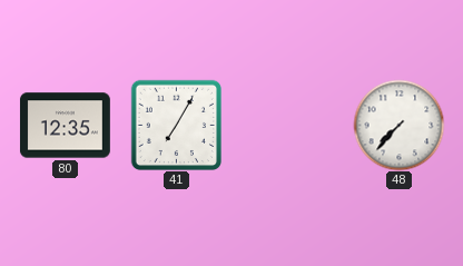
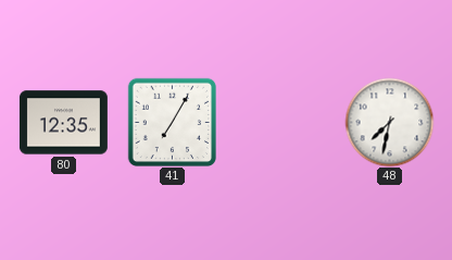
48: 7:37 -> 7:32
